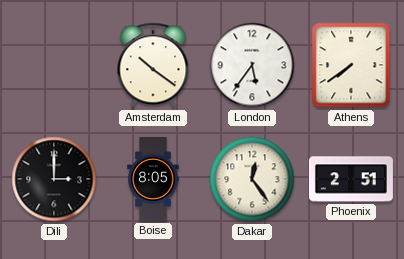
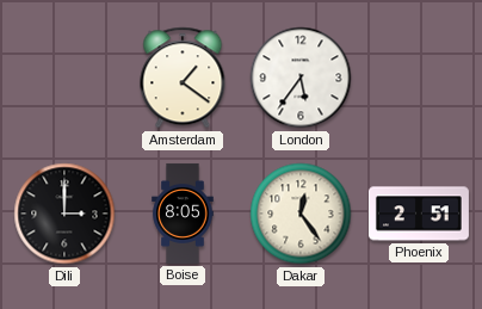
Amsterdam: 10:21 -> 1:21
Athens: 7:39 -> none
